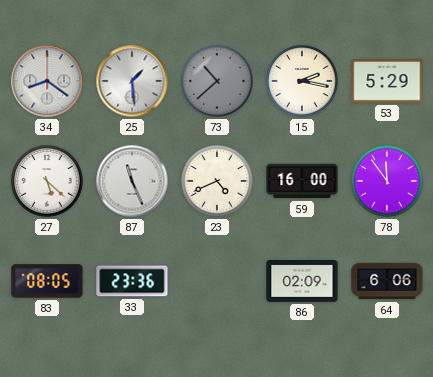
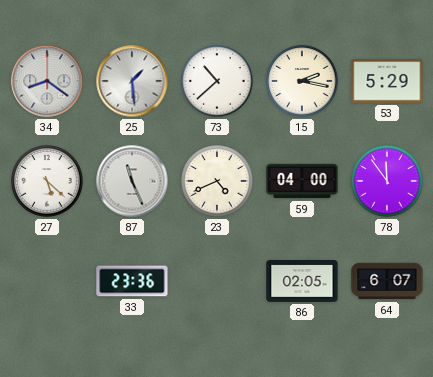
73 dial: grey -> white
59: 16:00 -> 04:00
83: 08:05 -> none
86: 02:09 -> 02:05
64: 6:06 -> 6:07
